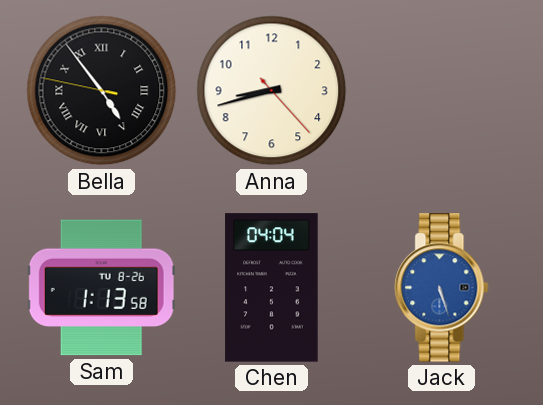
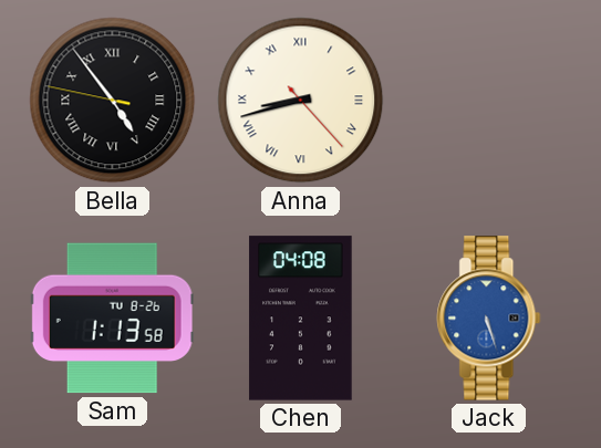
Anna numerals: Arabic -> Roman
Chen: 04:04 -> 04:08
